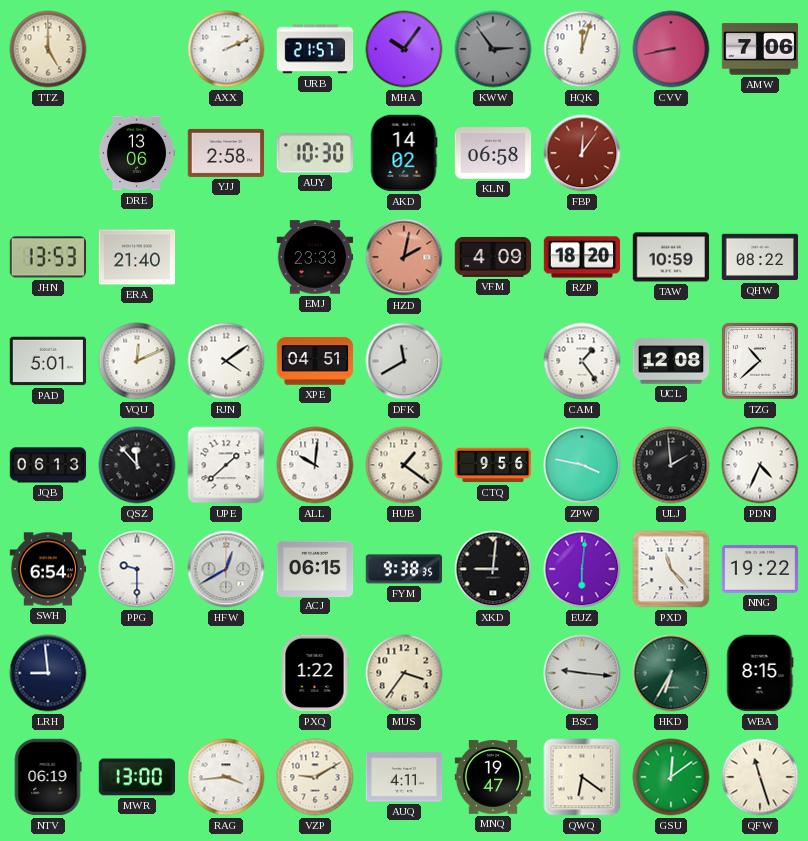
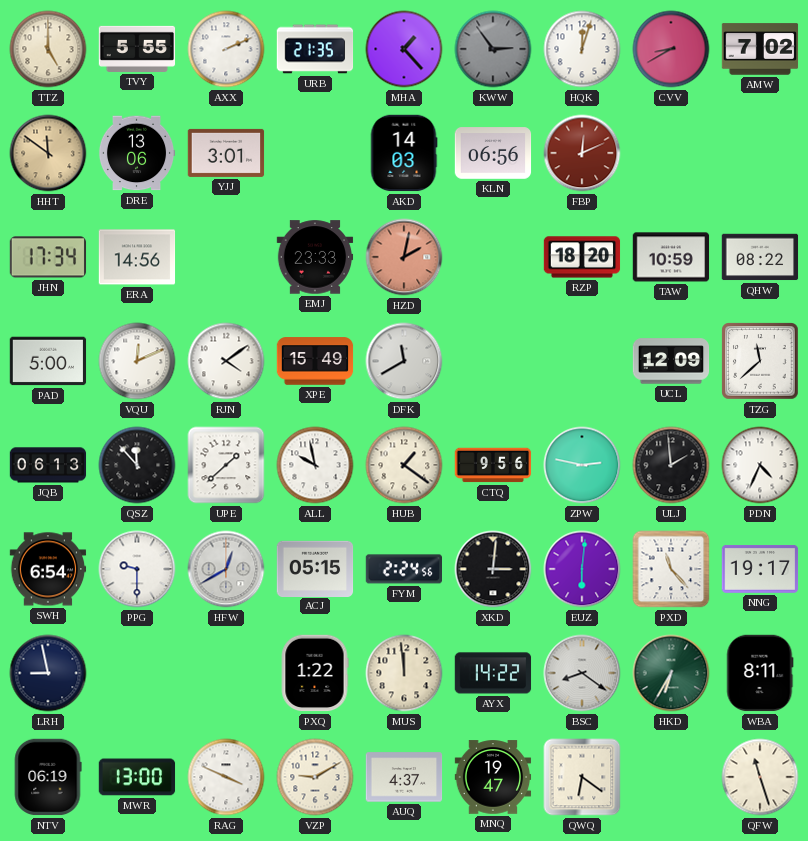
TVY: none -> 5:55
URB: 21:57 -> 21:35
MHA: 10:06 -> 1:23
CVV: 8:43 -> 8:40
AMW: 7:06 -> 7:02
HHT: none -> 11:51
YJJ: 2:58 -> 3:01
AUY: 10:30 -> none
AKD: 14:02 -> 14:03
KLN: 06:58 -> 06:56
FBP: 12:06 -> 12:11
JHN: 13:53 -> 17:34
ERA: 21:40 -> 14:56
VFM: 4:09 -> none
PAD: 5:01 -> 5:00
XPE: 04:51 -> 15:49
CAM: 1:24 -> none
UCL: 12:08 -> 12:09
TZG: 10:38 -> 11:38
ALL: 10:01 -> 9:58
ZPW: 3:47 -> 2:47
ACJ: 06:15 -> 05:15
FYM: 9:38 -> 2:24
XKD: 9:01 -> 3:01
NNG: 19:22 -> 19:17
LRH: 8:59 -> 8:58
MUS: 3:36 -> 11:59
AYX: none -> 14:22
BSC: 9:16 -> 8:21
WBA: 8:15 -> 8:11
RAG: 3:44 -> 3:49
AUQ: 4:11 -> 4:37
GSU: 12:09 -> none
